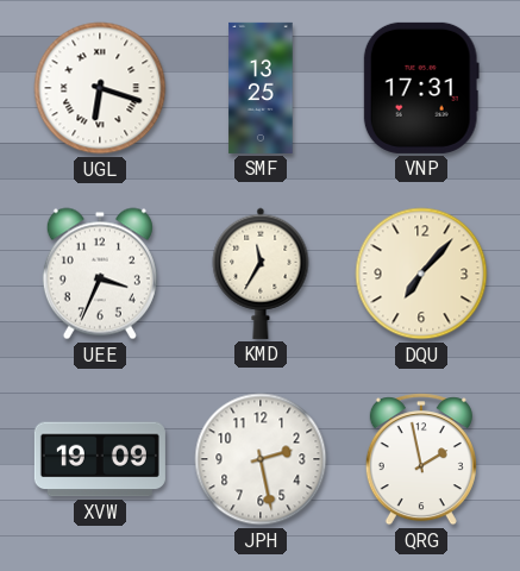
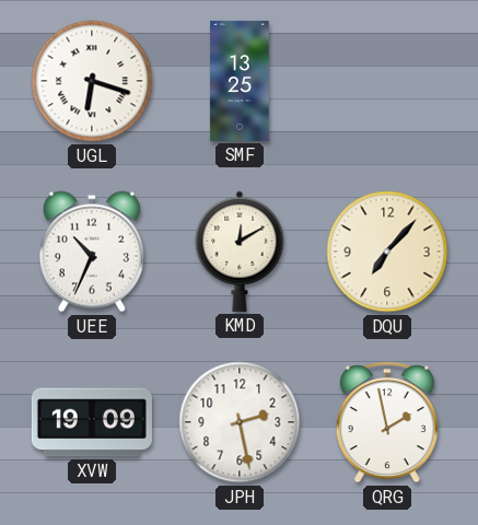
VNP: 17:31 -> none
UEE: 3:34 -> 10:34
KMD: 11:35 -> 12:10
